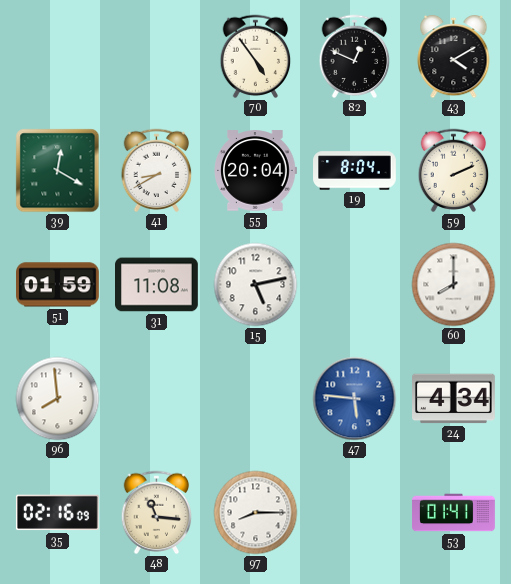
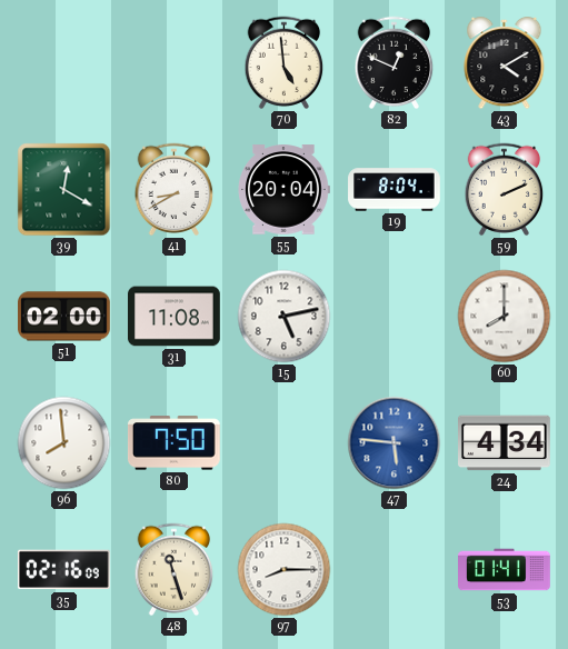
70: 4:54 -> 4:59
51: 01:59 -> 02:00
80: none -> 7:50
48: 11:16 -> 11:27
